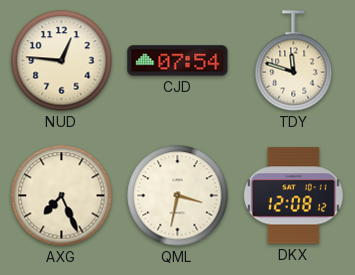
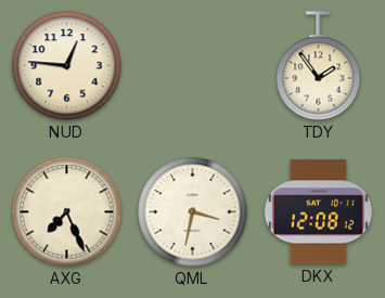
CJD: 07:54 -> none
TDY: 11:48 -> 1:54
